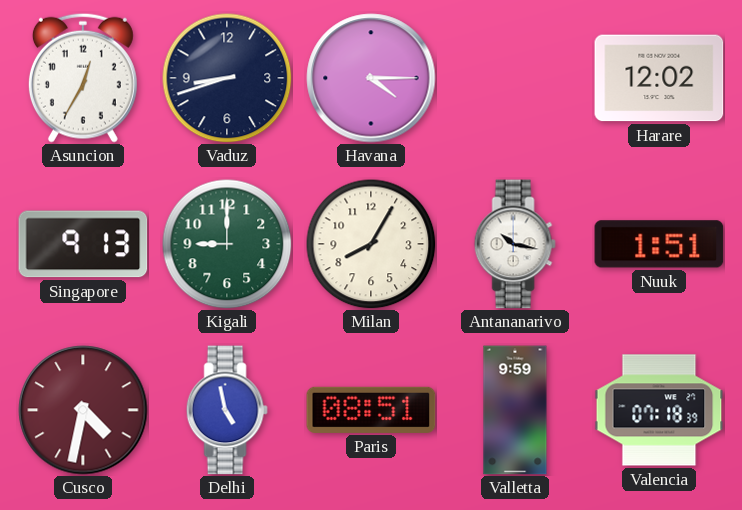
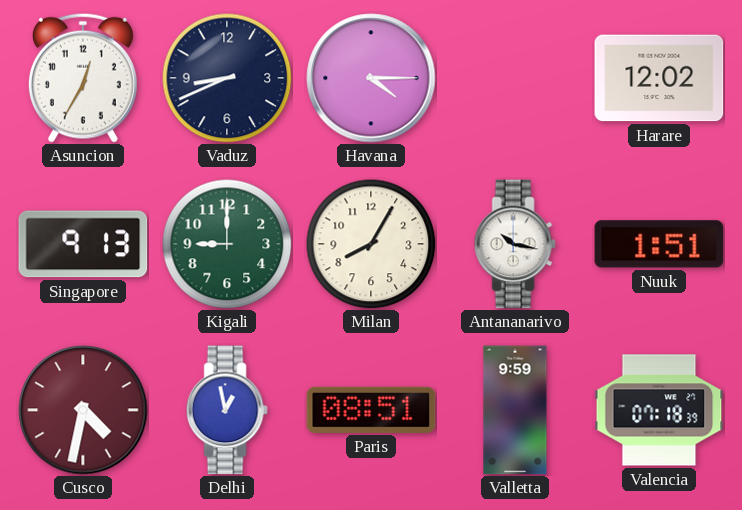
Vaduz: 8:42 -> 8:41
Delhi: 4:58 -> 12:58
